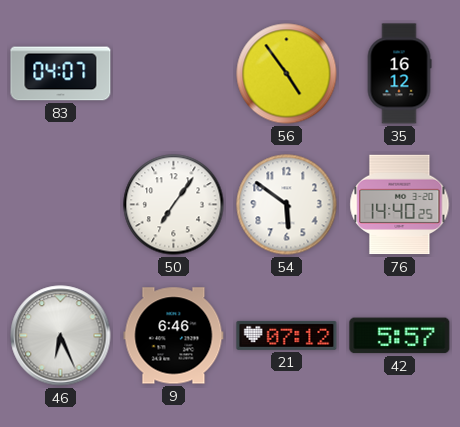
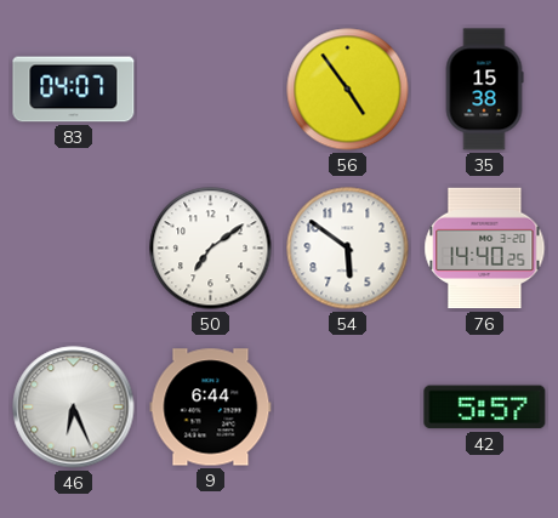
35: 16:12 -> 15:38
50: 7:06 -> 7:09
9: 6:46 -> 6:44
21: 07:12 -> none
